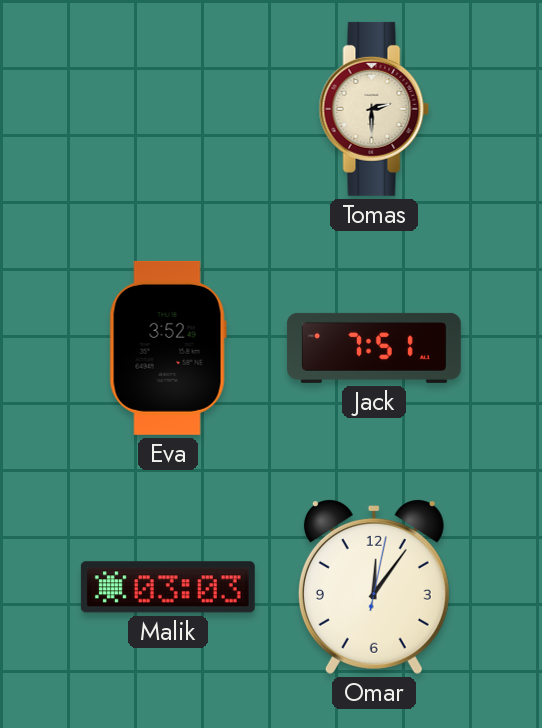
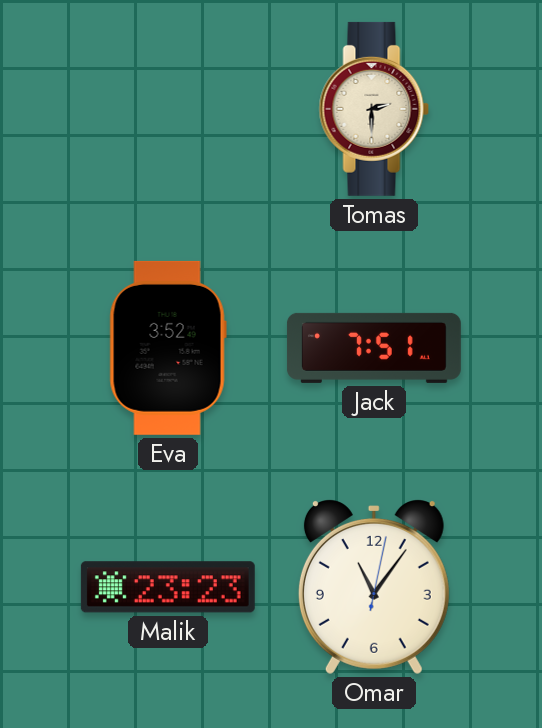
Malik: 03:03 -> 23:23
Omar: 12:06 -> 11:06
